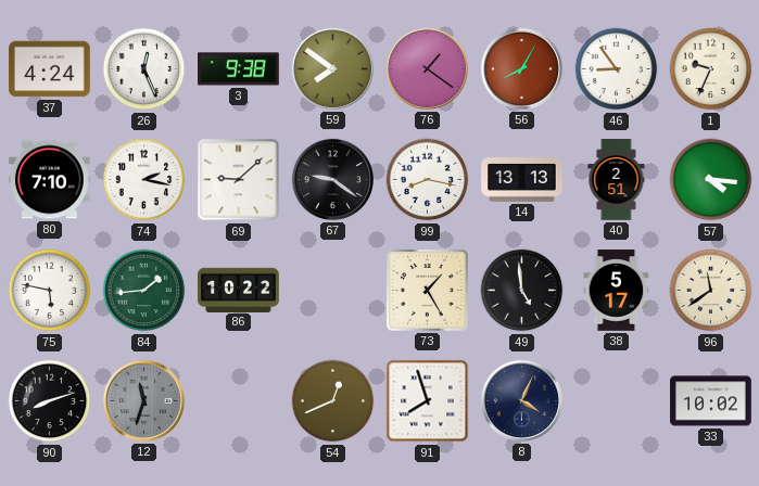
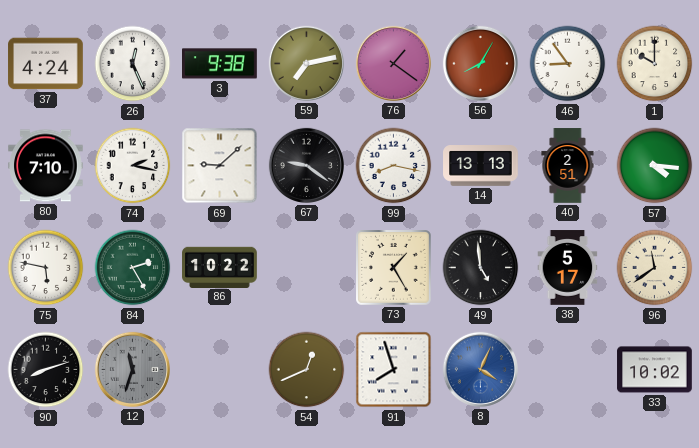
59: 7:51 -> 7:13
1: 9:34 -> 10:00
84: 1:44 -> 2:25
8 dial: navy -> blue
